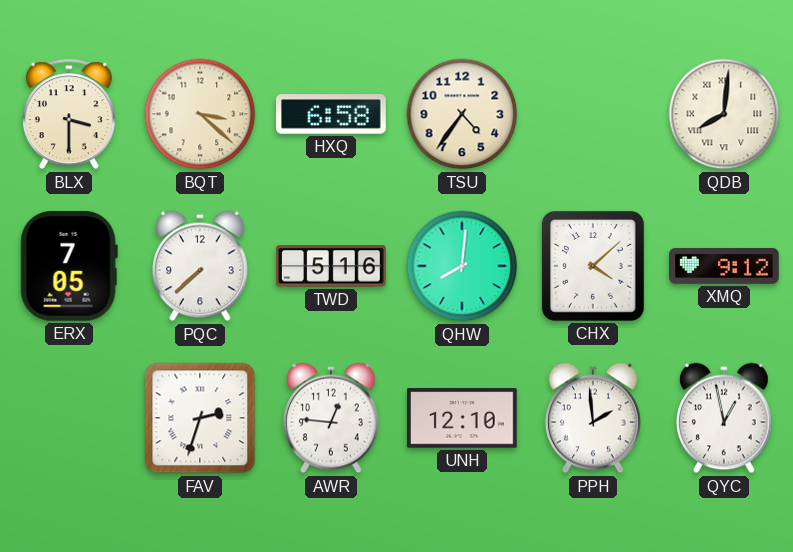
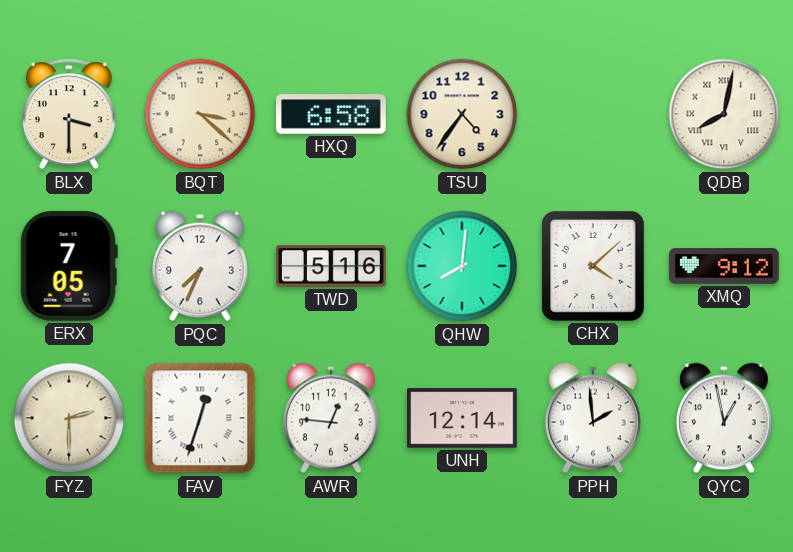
QDB: 8:01 -> 8:02
PQC: 7:38 -> 7:34
FYZ: none -> 2:30
FAV: 2:33 -> 12:33
UNH: 12:10 -> 12:14
